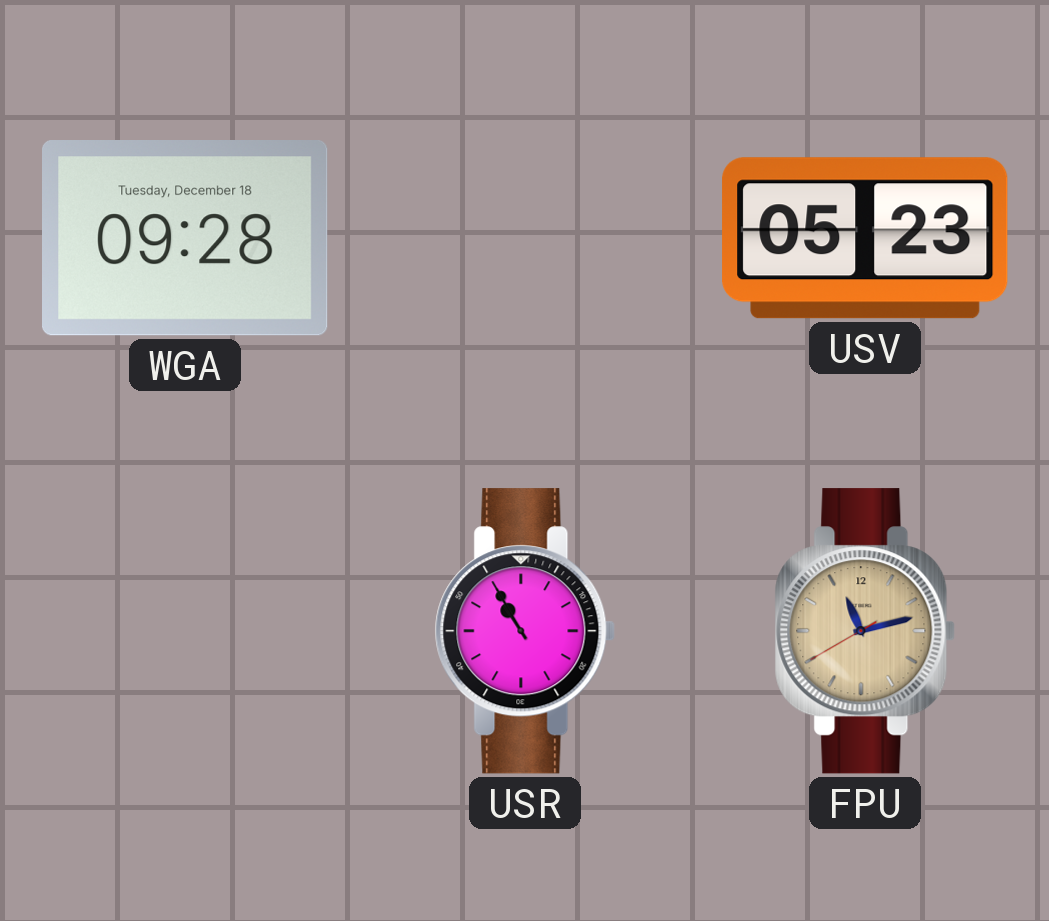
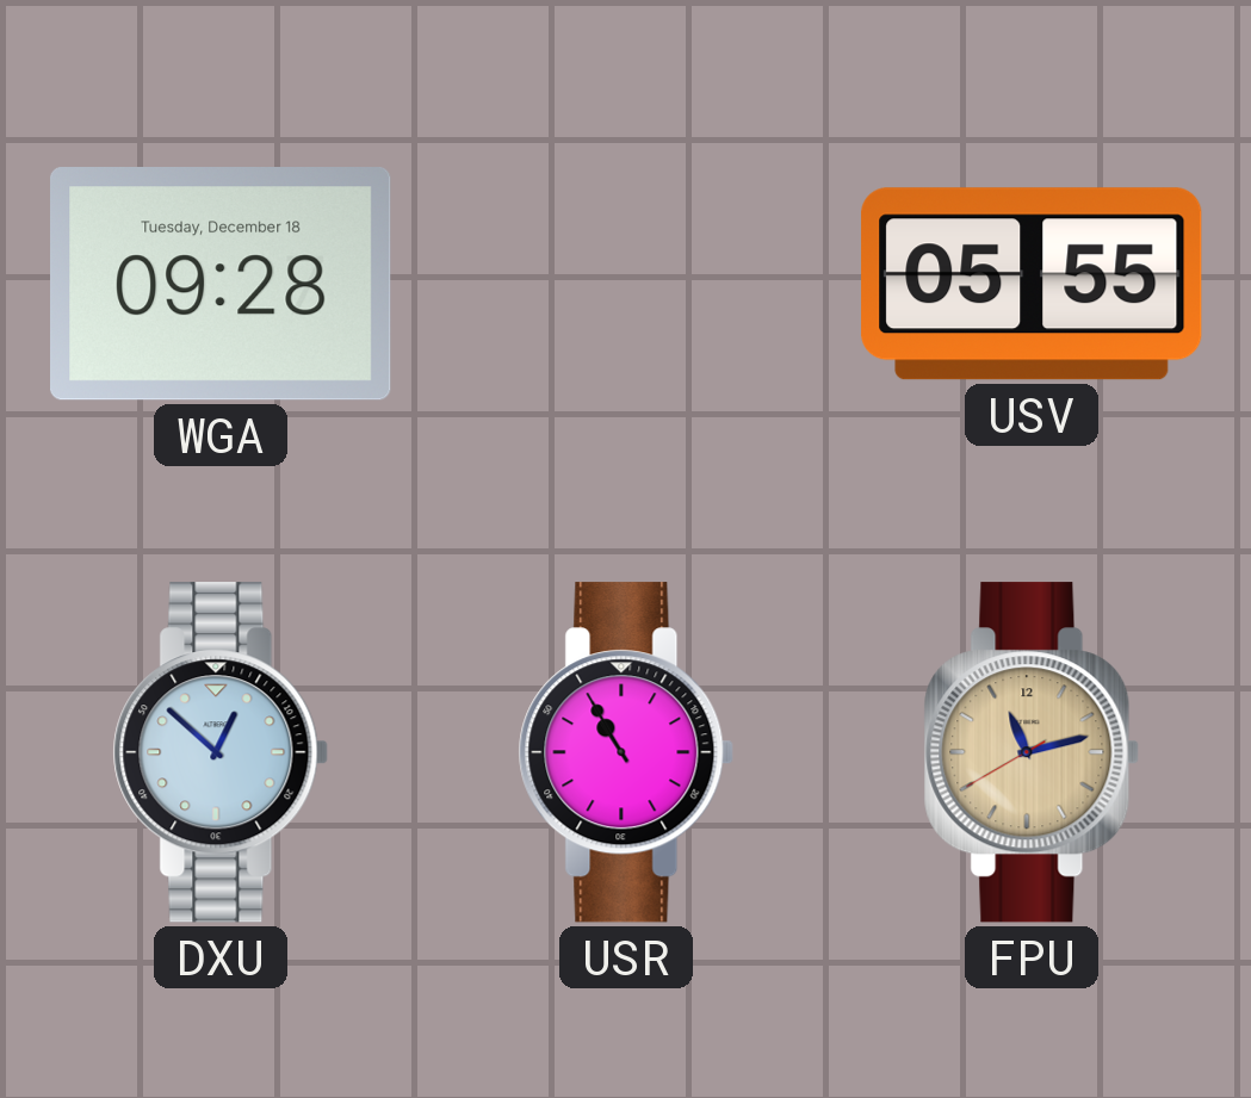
USV: 05:23 -> 05:55
DXU: none -> 12:52
